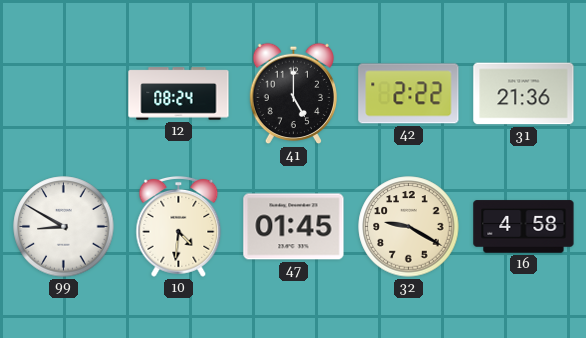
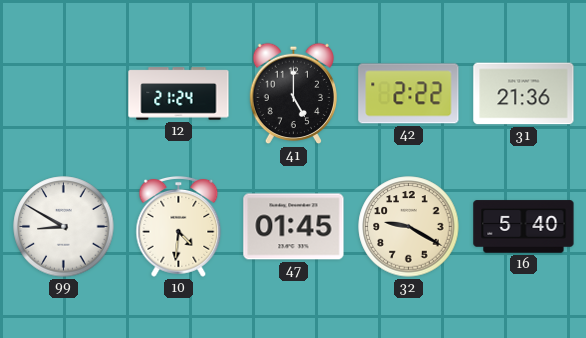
12: 08:24 -> 21:24
16: 4:58 -> 5:40
